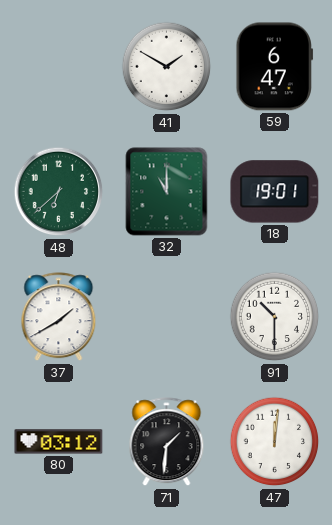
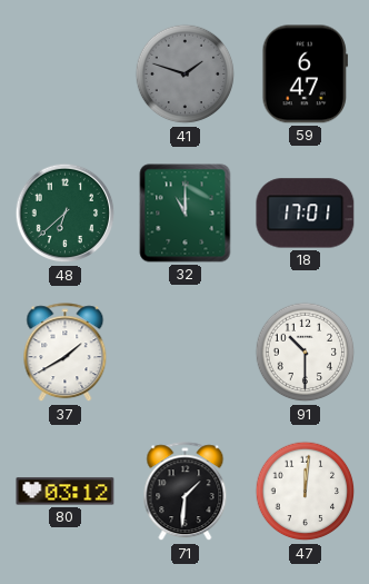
41: 1:50 -> 1:48
41 dial: white -> grey
18: 19:01 -> 17:01
